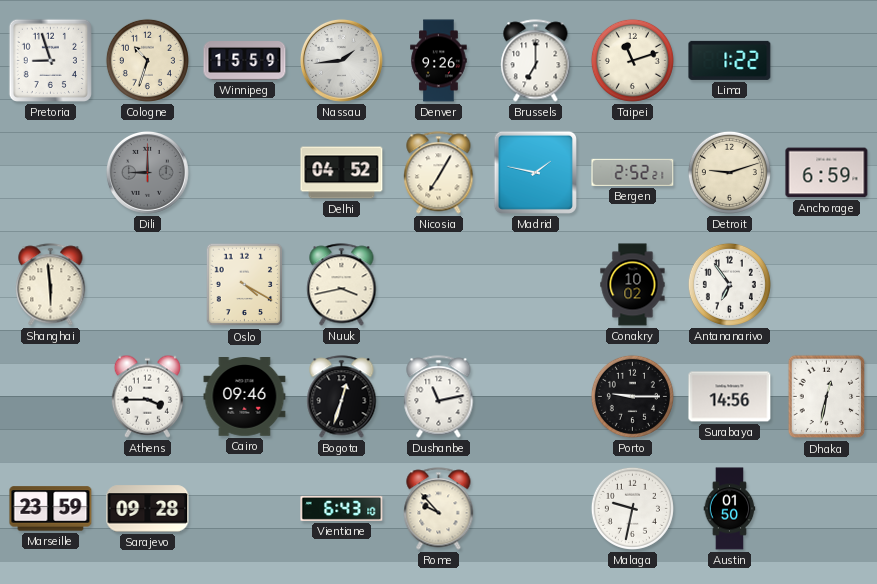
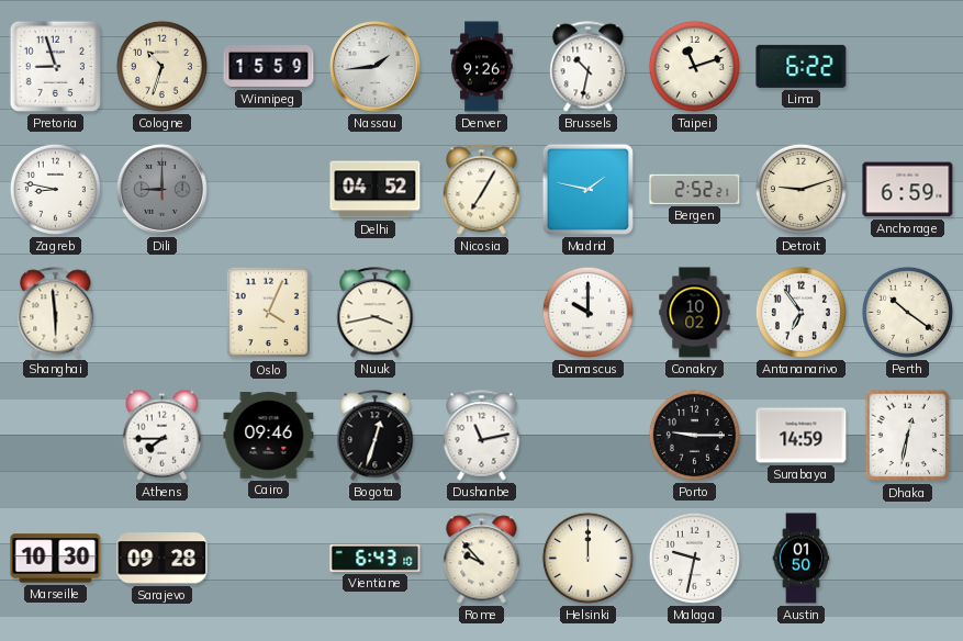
Brussels: 7:00 -> 10:32
Lima: 1:22 -> 6:22
Zagreb: none -> 8:47
Oslo: 4:20 -> 4:04
Damascus: none -> 10:00
Perth: none -> 10:21
Athens: 3:45 -> 7:45
Surabaya: 14:56 -> 14:59
Marseille: 23:59 -> 10:30
Helsinki: none -> 12:00
